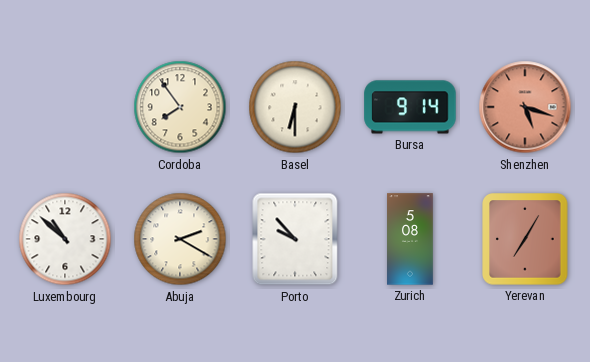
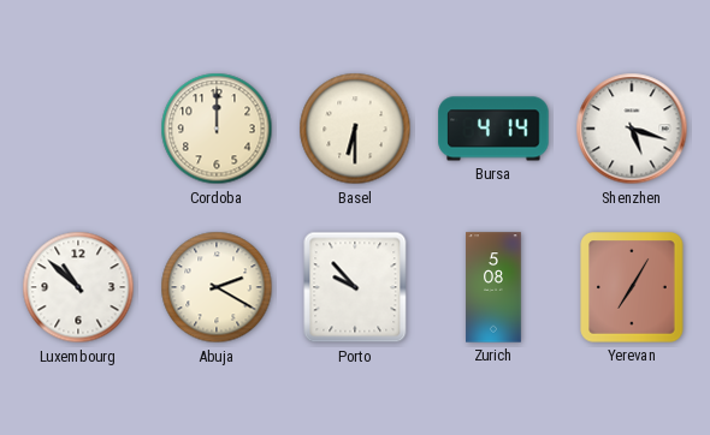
Cordoba: 7:54 -> 12:00
Bursa: 9:14 -> 4:14
Shenzhen dial: salmon -> white
